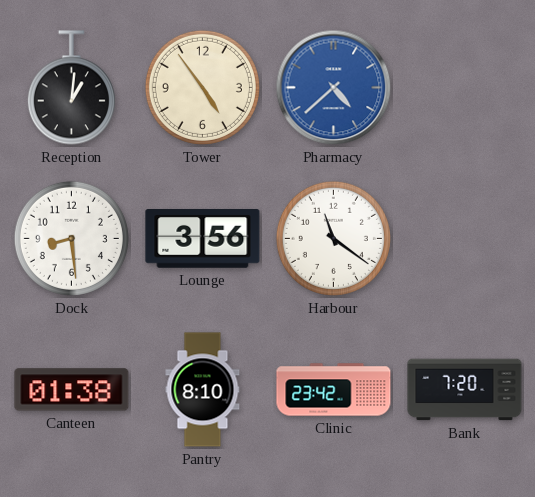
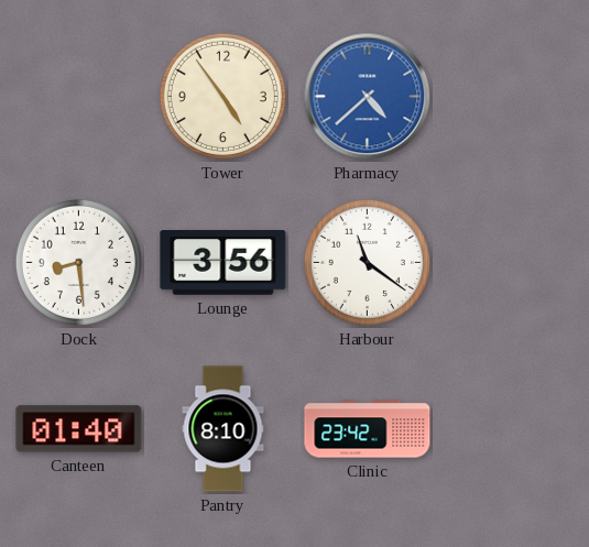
Reception: 1:01 -> none
Canteen: 01:38 -> 01:40
Bank: 7:20 -> none
